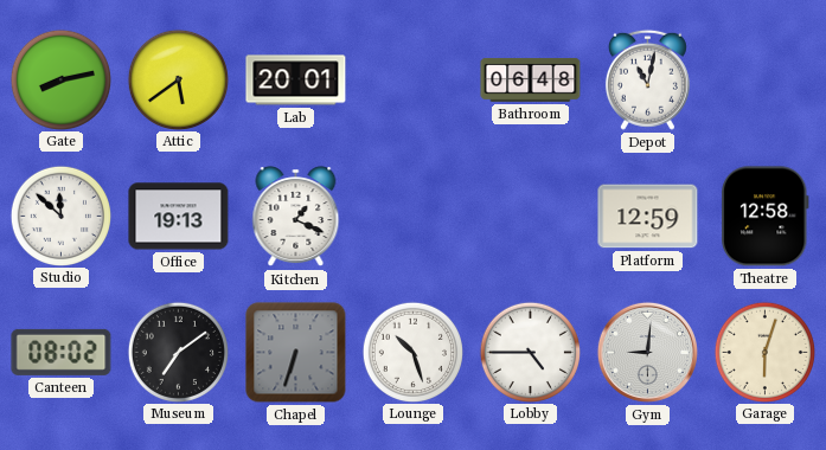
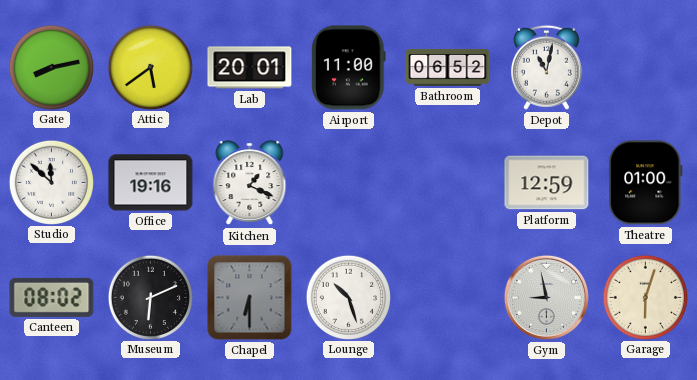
Airport: none -> 11:00
Bathroom: 06:48 -> 06:52
Office: 19:13 -> 19:16
Theatre: 12:58 -> 01:00
Museum: 7:09 -> 6:11
Chapel: 6:33 -> 6:30
Lobby: 4:45 -> none
Gym: 9:01 -> 8:58
